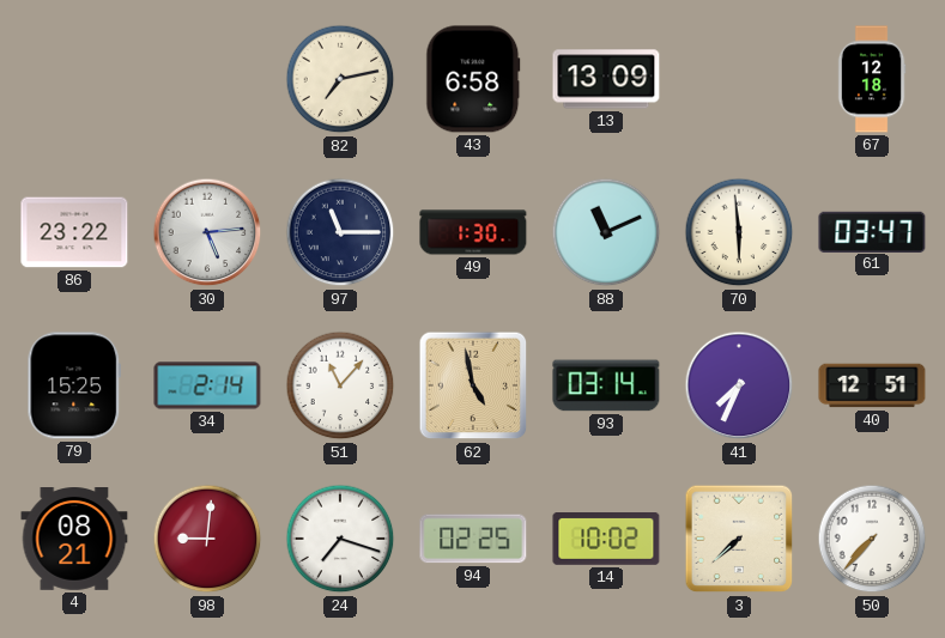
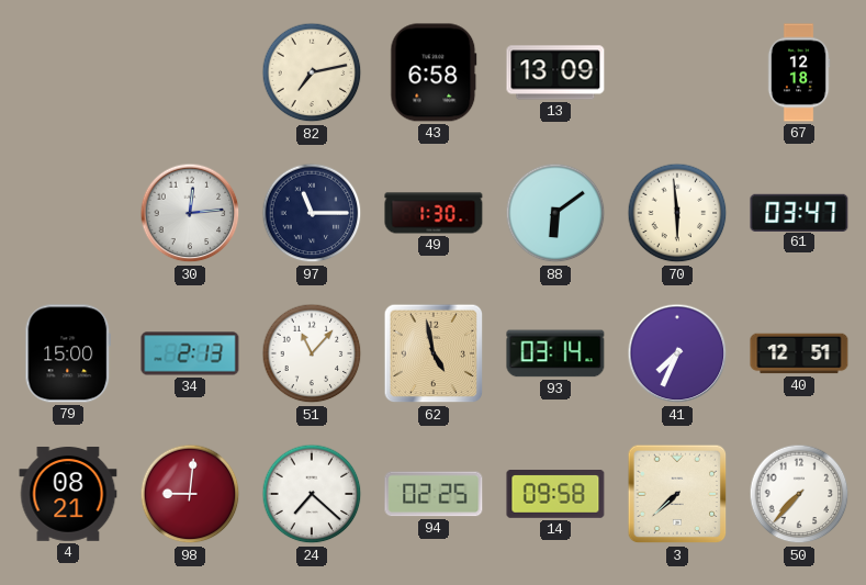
86: 23:22 -> none
30: 5:14 -> 12:14
88: 11:11 -> 6:09
79: 15:25 -> 15:00
34: 2:14 -> 2:13
24: 7:18 -> 7:22
14: 10:02 -> 09:58
